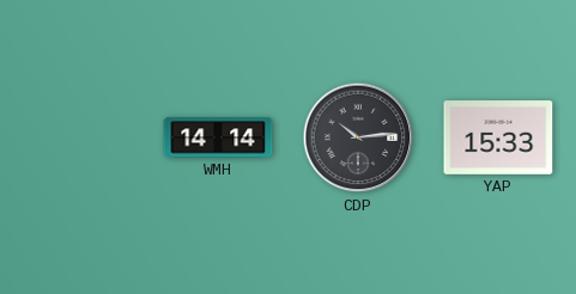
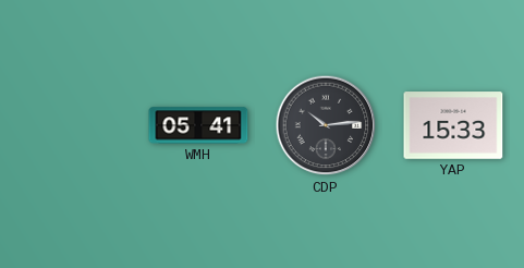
WMH: 14:14 -> 05:41
